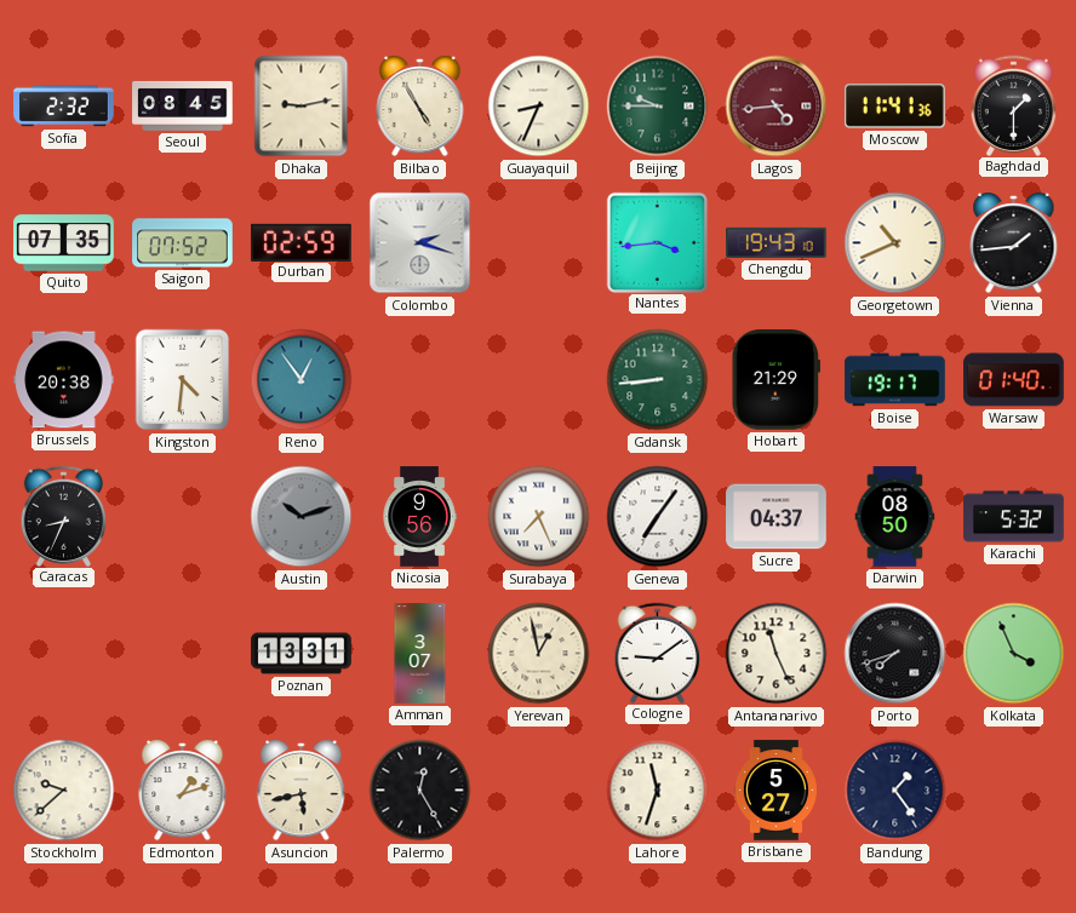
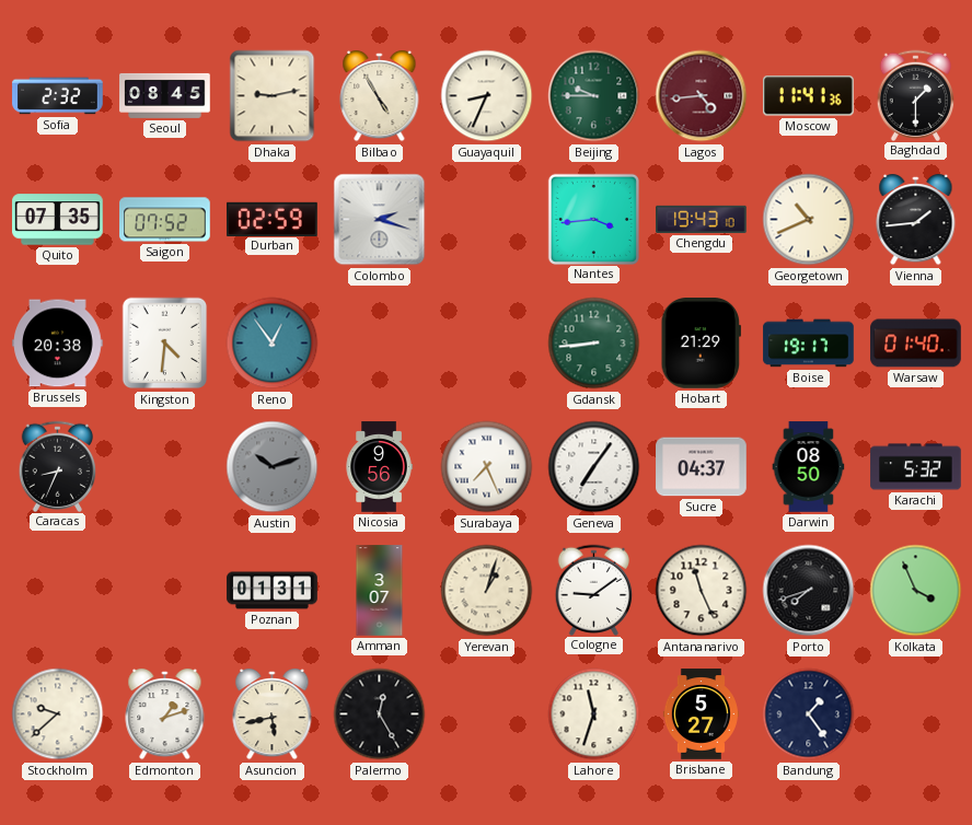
Poznan: 13:31 -> 01:31
Yerevan: 12:58 -> 1:03
